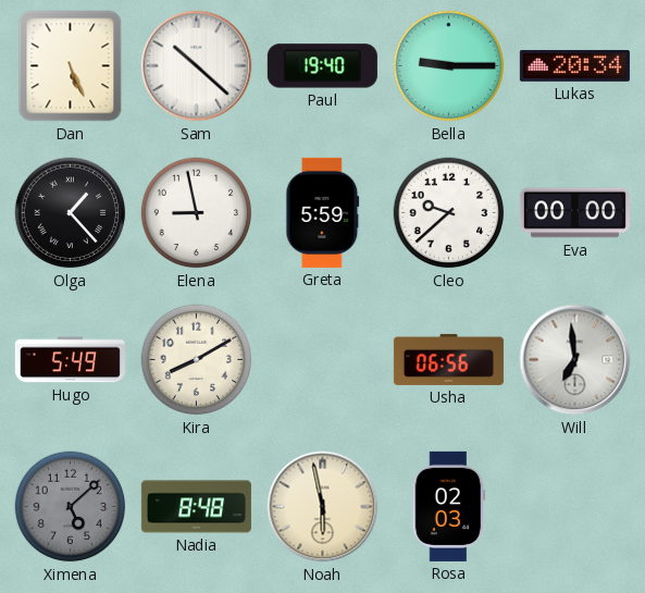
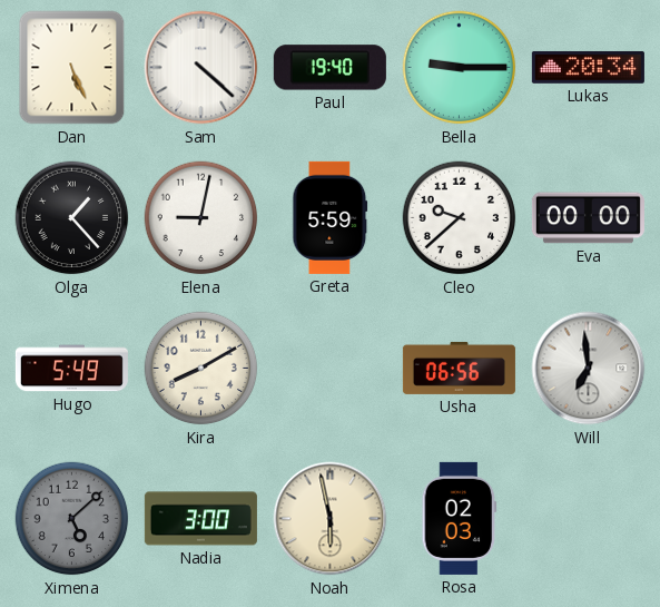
Sam: 10:22 -> 4:22
Elena: 8:58 -> 9:02
Nadia: 8:48 -> 3:00
